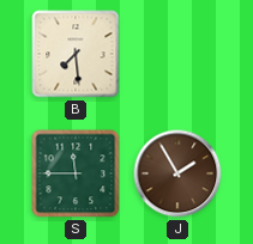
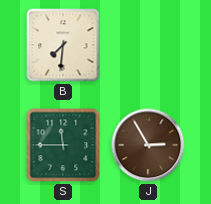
B: 7:29 -> 7:31
J: 1:55 -> 2:55
